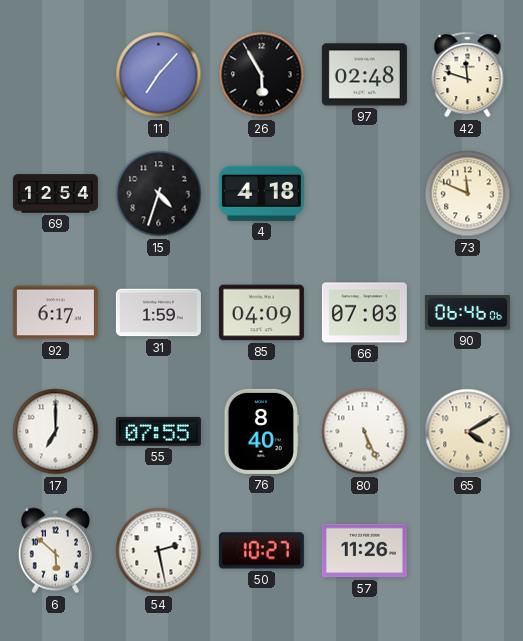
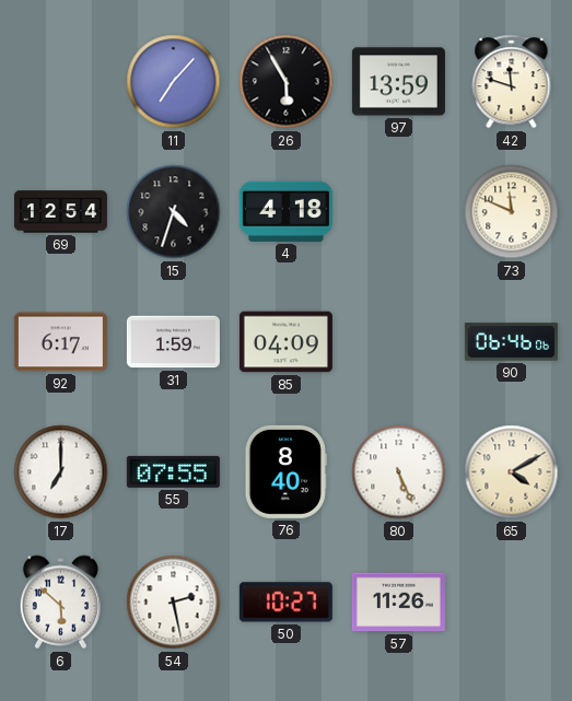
97: 02:48 -> 13:59
66: 07:03 -> none
